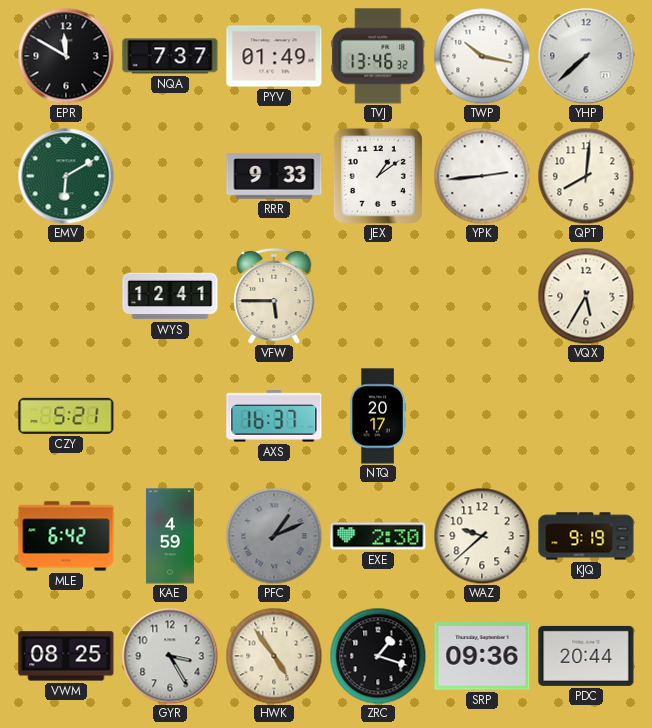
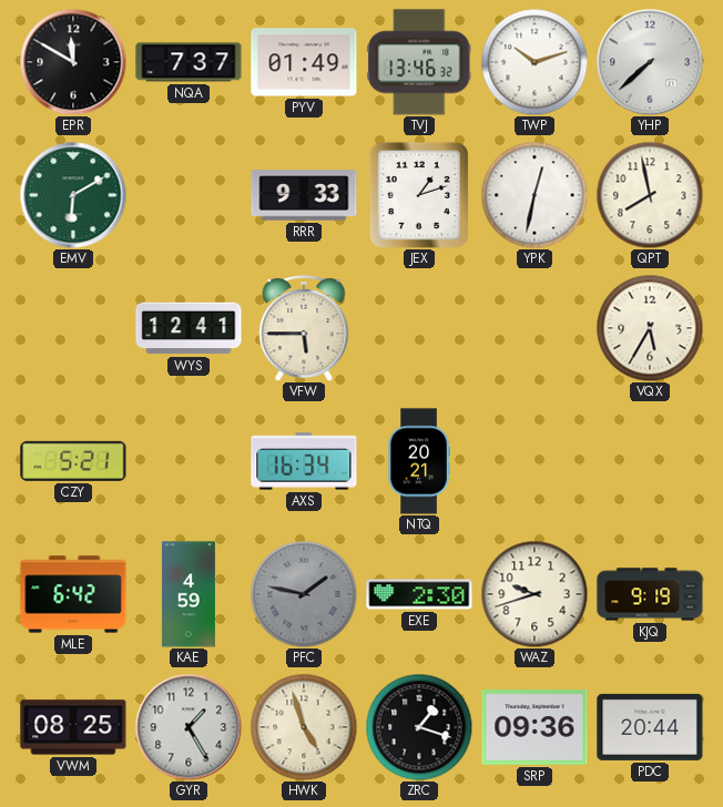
TWP: 10:17 -> 10:12
JEX: 1:09 -> 1:12
YPK: 2:44 -> 12:32
QPT: 8:01 -> 7:58
AXS: 16:37 -> 16:34
NTQ: 20:17 -> 20:21
PFC: 1:11 -> 1:47
WAZ: 9:38 -> 9:42
GYR: 3:25 -> 1:25
HWK: 4:54 -> 4:57
